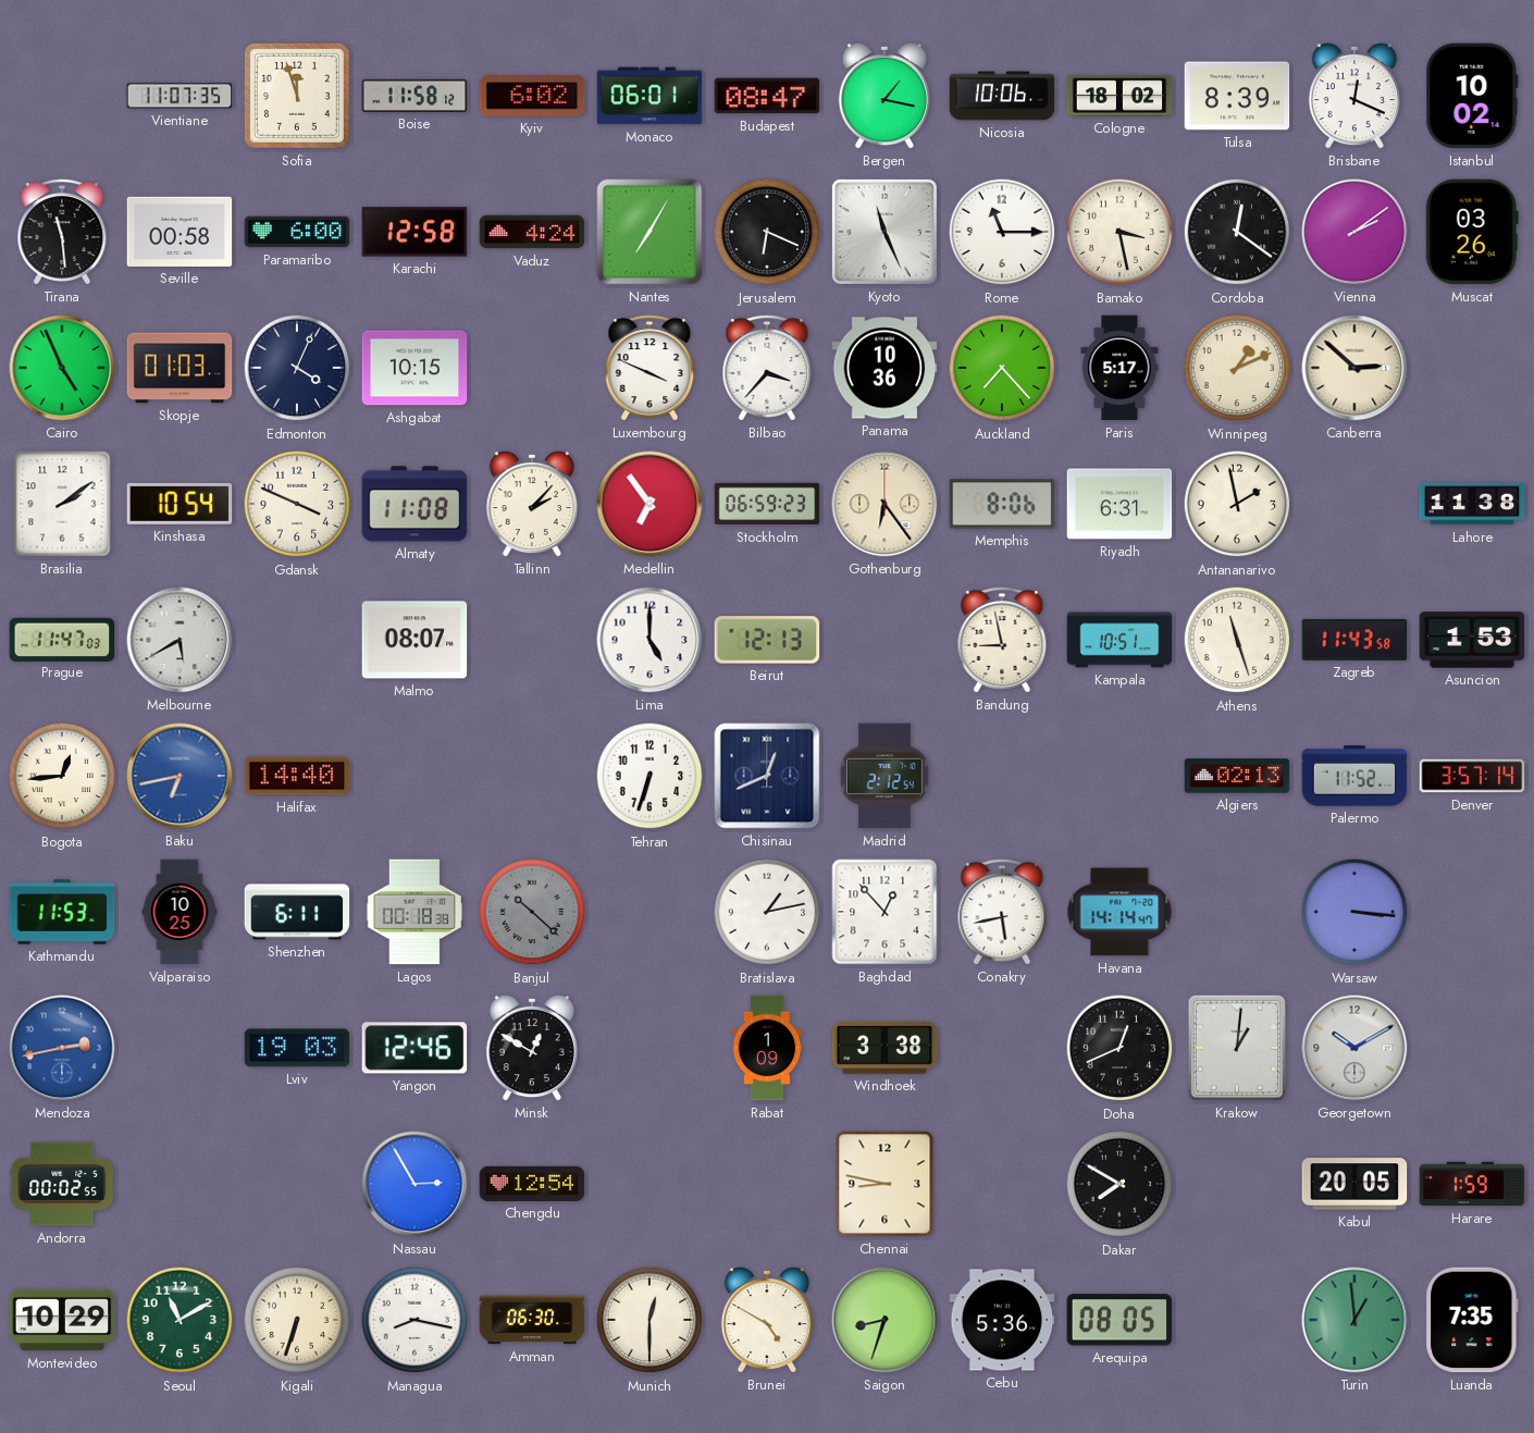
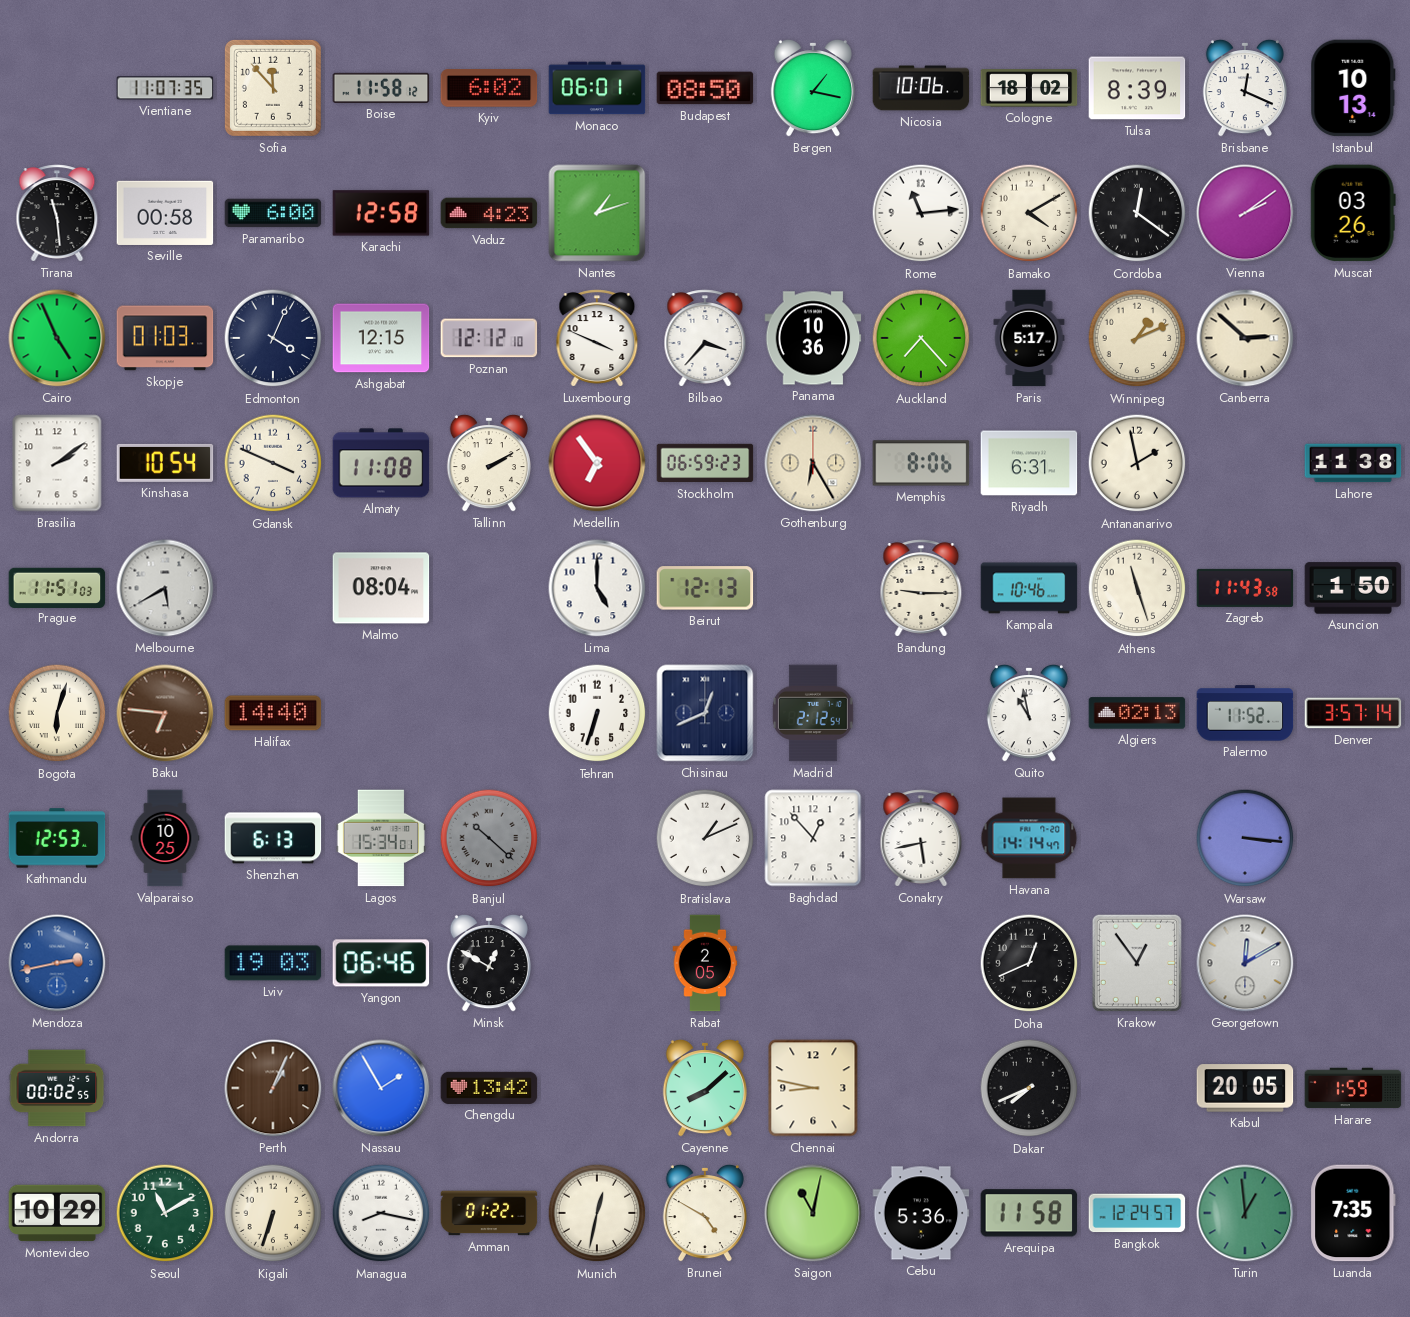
Sofia: 11:57 -> 11:53
Budapest: 08:47 -> 08:50
Istanbul: 10:02 -> 10:13
Vaduz: 4:24 -> 4:23
Nantes: 7:05 -> 1:12
Jerusalem: 6:19 -> none
Kyoto: 11:26 -> none
Rome: 11:15 -> 11:14
Bamako: 3:28 -> 4:10
Ashgabat: 10:15 -> 12:15
Poznan: none -> 12:12
Tallinn: 2:07 -> 2:10
Gothenburg: 6:24 -> 6:25
Prague: 11:47 -> 11:51
Malmo: 08:07 -> 08:04
Bandung: 8:58 -> 9:15
Kampala: 10:51 -> 10:46
Asuncion: 1:53 -> 1:50
Bogota: 12:44 -> 6:03
Baku: 6:43 -> 6:46
Baku dial: blue -> brown
Quito: none -> 10:58
Kathmandu: 11:53 -> 12:53
Shenzhen: 6:11 -> 6:13
Lagos: 00:18 -> 15:34
Bratislava: 1:13 -> 1:11
Yangon: 12:46 -> 06:46
Rabat: 1:09 -> 2:05
Windhoek: 3:38 -> none
Krakow: 1:01 -> 12:54
Georgetown: 10:10 -> 12:10
Perth: none -> 1:04
Nassau: 2:55 -> 1:55
Chengdu: 12:54 -> 13:42
Cayenne: none -> 8:08
Dakar: 7:50 -> 7:41
Amman: 06:30 -> 01:22
Munich: 12:30 -> 12:32
Saigon: 8:33 -> 11:02
Arequipa: 08:05 -> 11:58
Bangkok: none -> 12:24
